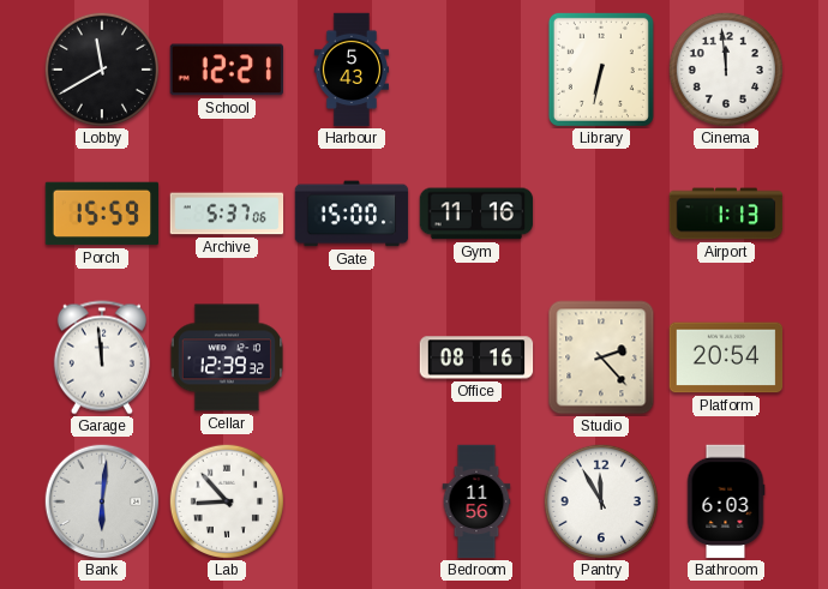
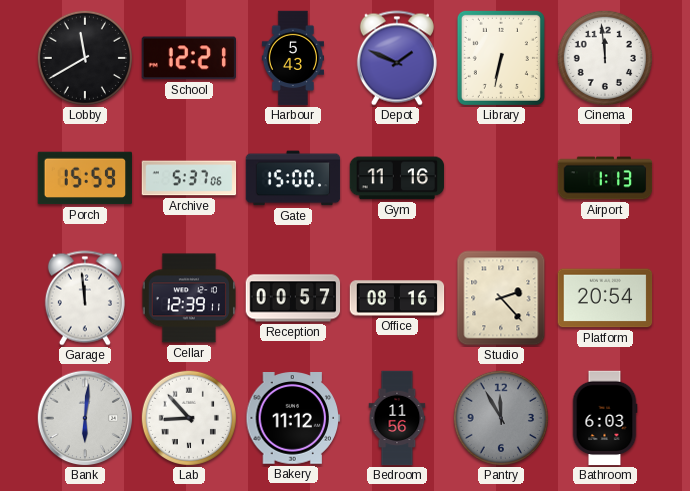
Depot: none -> 1:49
Cellar: 12:39:32 -> 12:39:11
Reception: none -> 00:57
Bakery: none -> 11:12
Pantry dial: white -> grey
